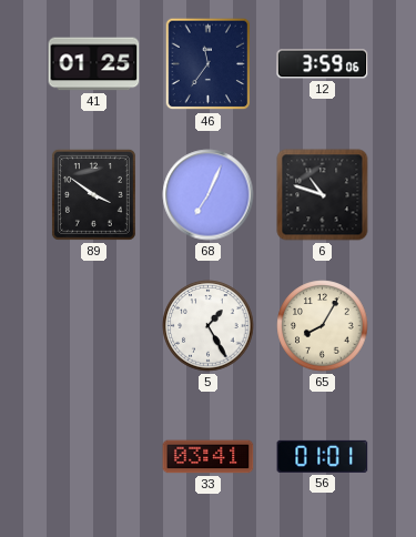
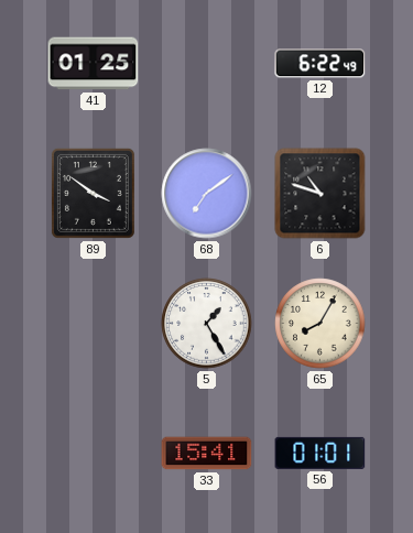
46: 11:36 -> none
12: 3:59 -> 6:22
68: 7:04 -> 7:09
33: 03:41 -> 15:41
